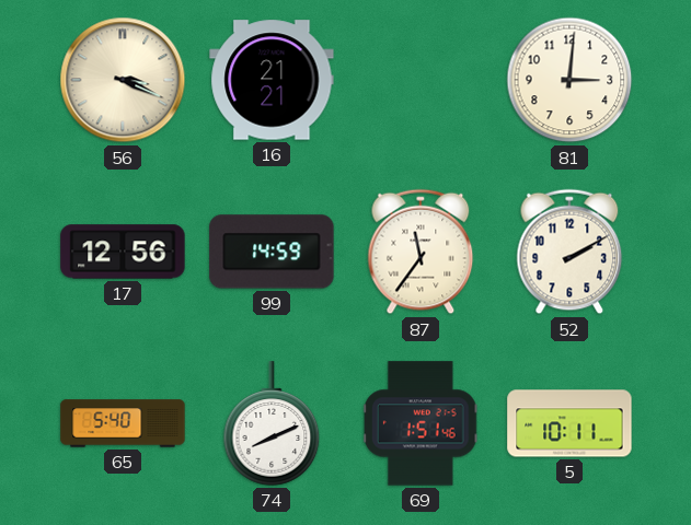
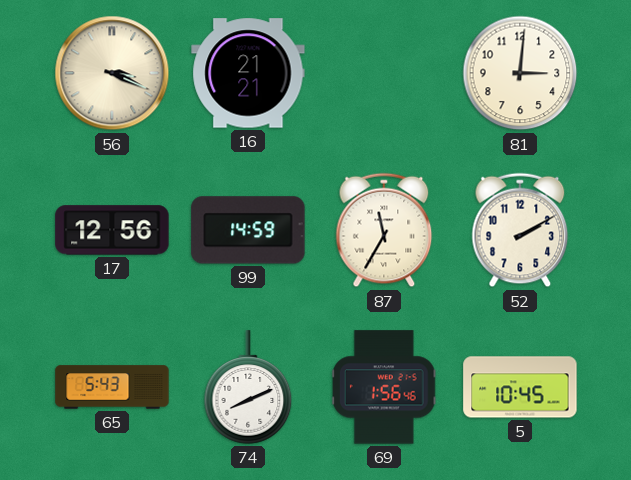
87: 11:36 -> 11:35
65: 5:40 -> 5:43
69: 1:51 -> 1:56
5: 10:11 -> 10:45
